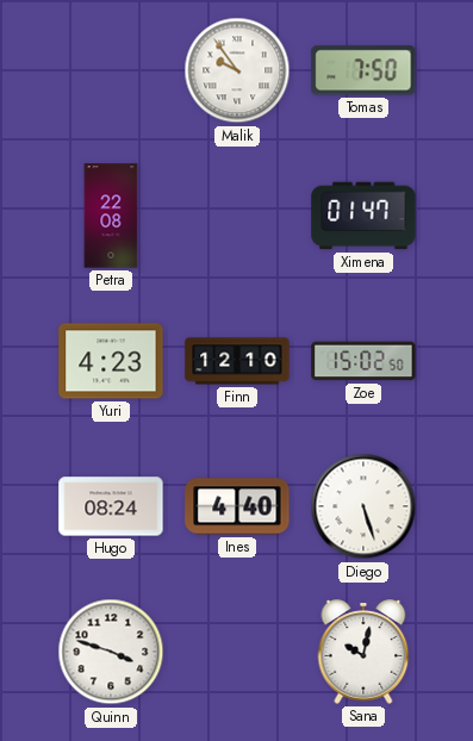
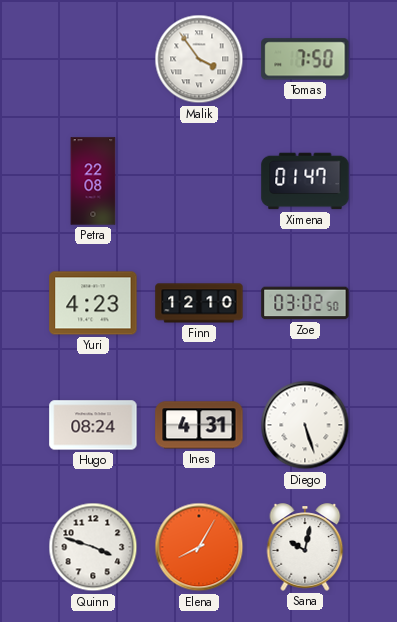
Malik: 9:54 -> 3:54
Zoe: 15:02 -> 03:02
Ines: 4:40 -> 4:31
Elena: none -> 8:05
